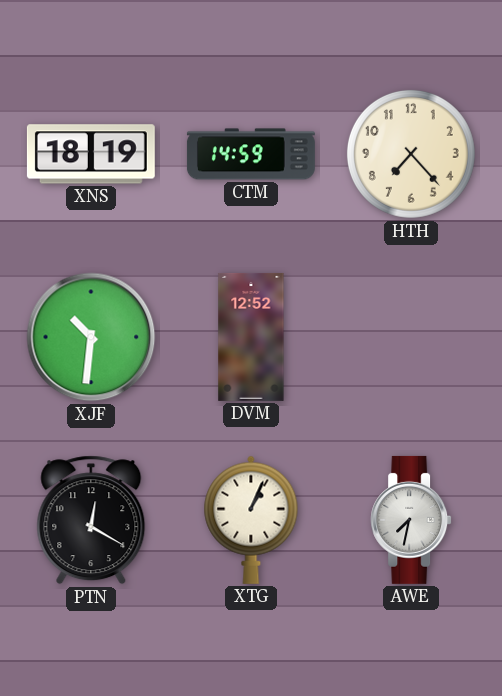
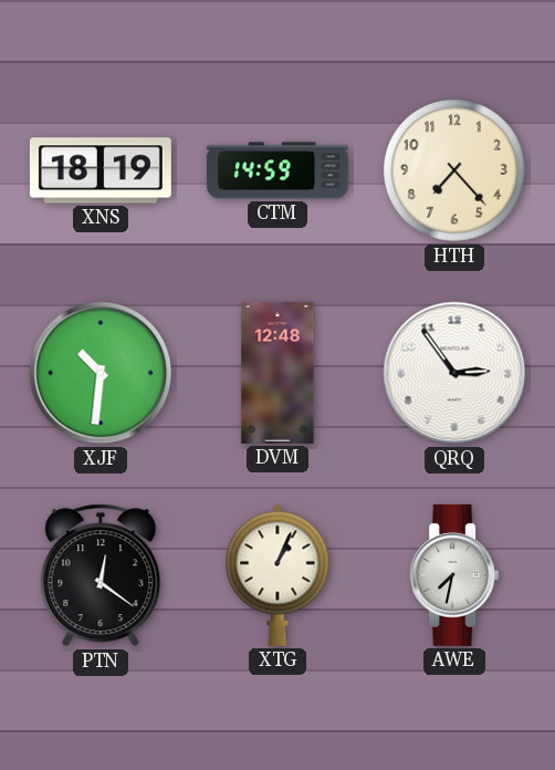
DVM: 12:52 -> 12:48
QRQ: none -> 2:54
PTN: 12:20 -> 12:21
